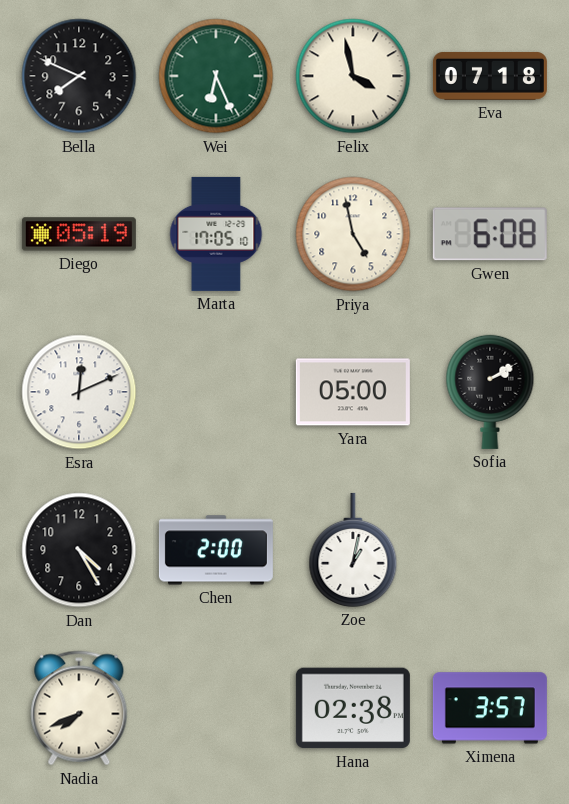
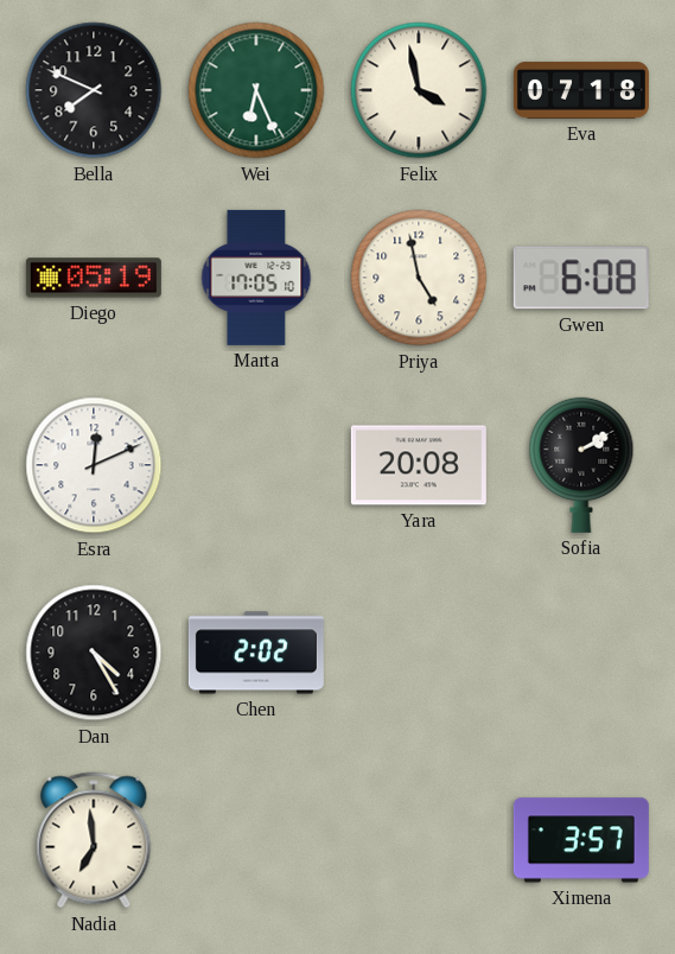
Yara: 05:00 -> 20:08
Chen: 2:00 -> 2:02
Zoe: 1:02 -> none
Nadia: 7:41 -> 6:59
Hana: 02:38 -> none
